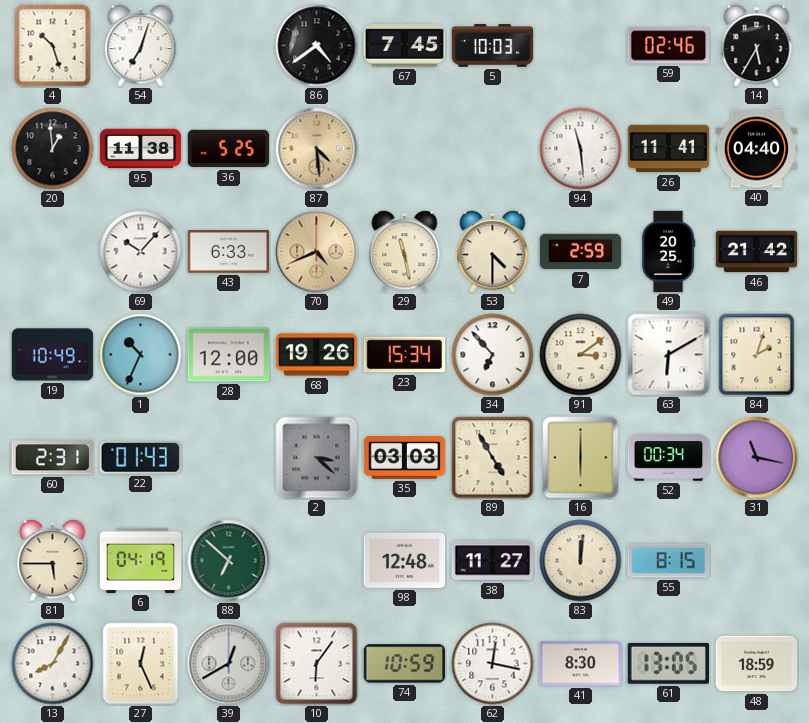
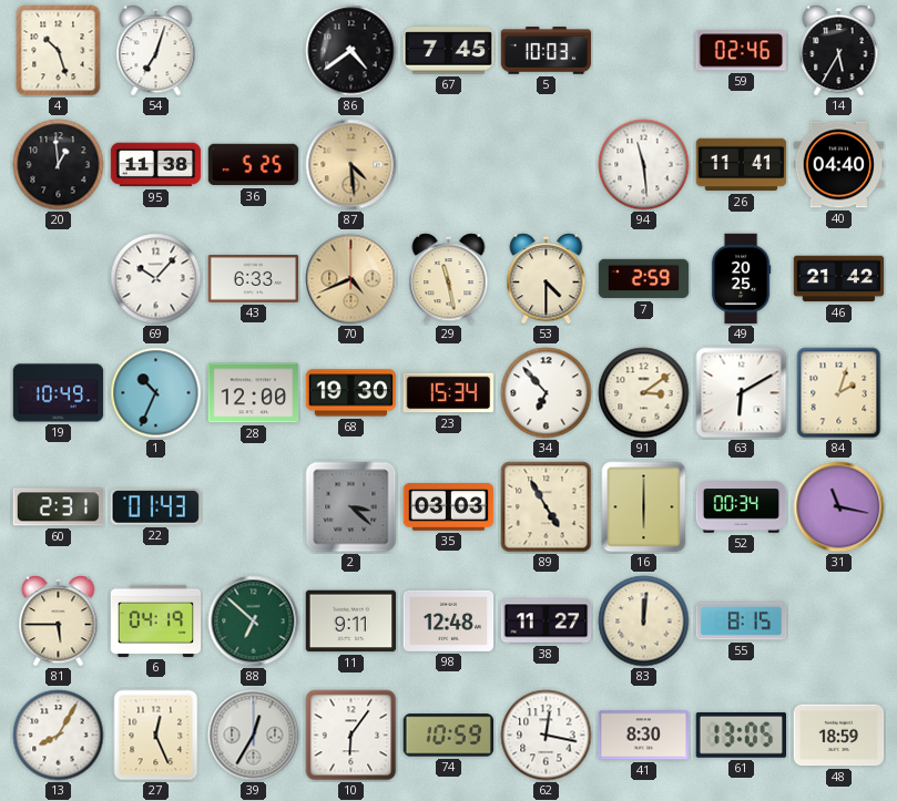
68: 19:26 -> 19:30
11: none -> 9:11
39: 12:40 -> 12:35
